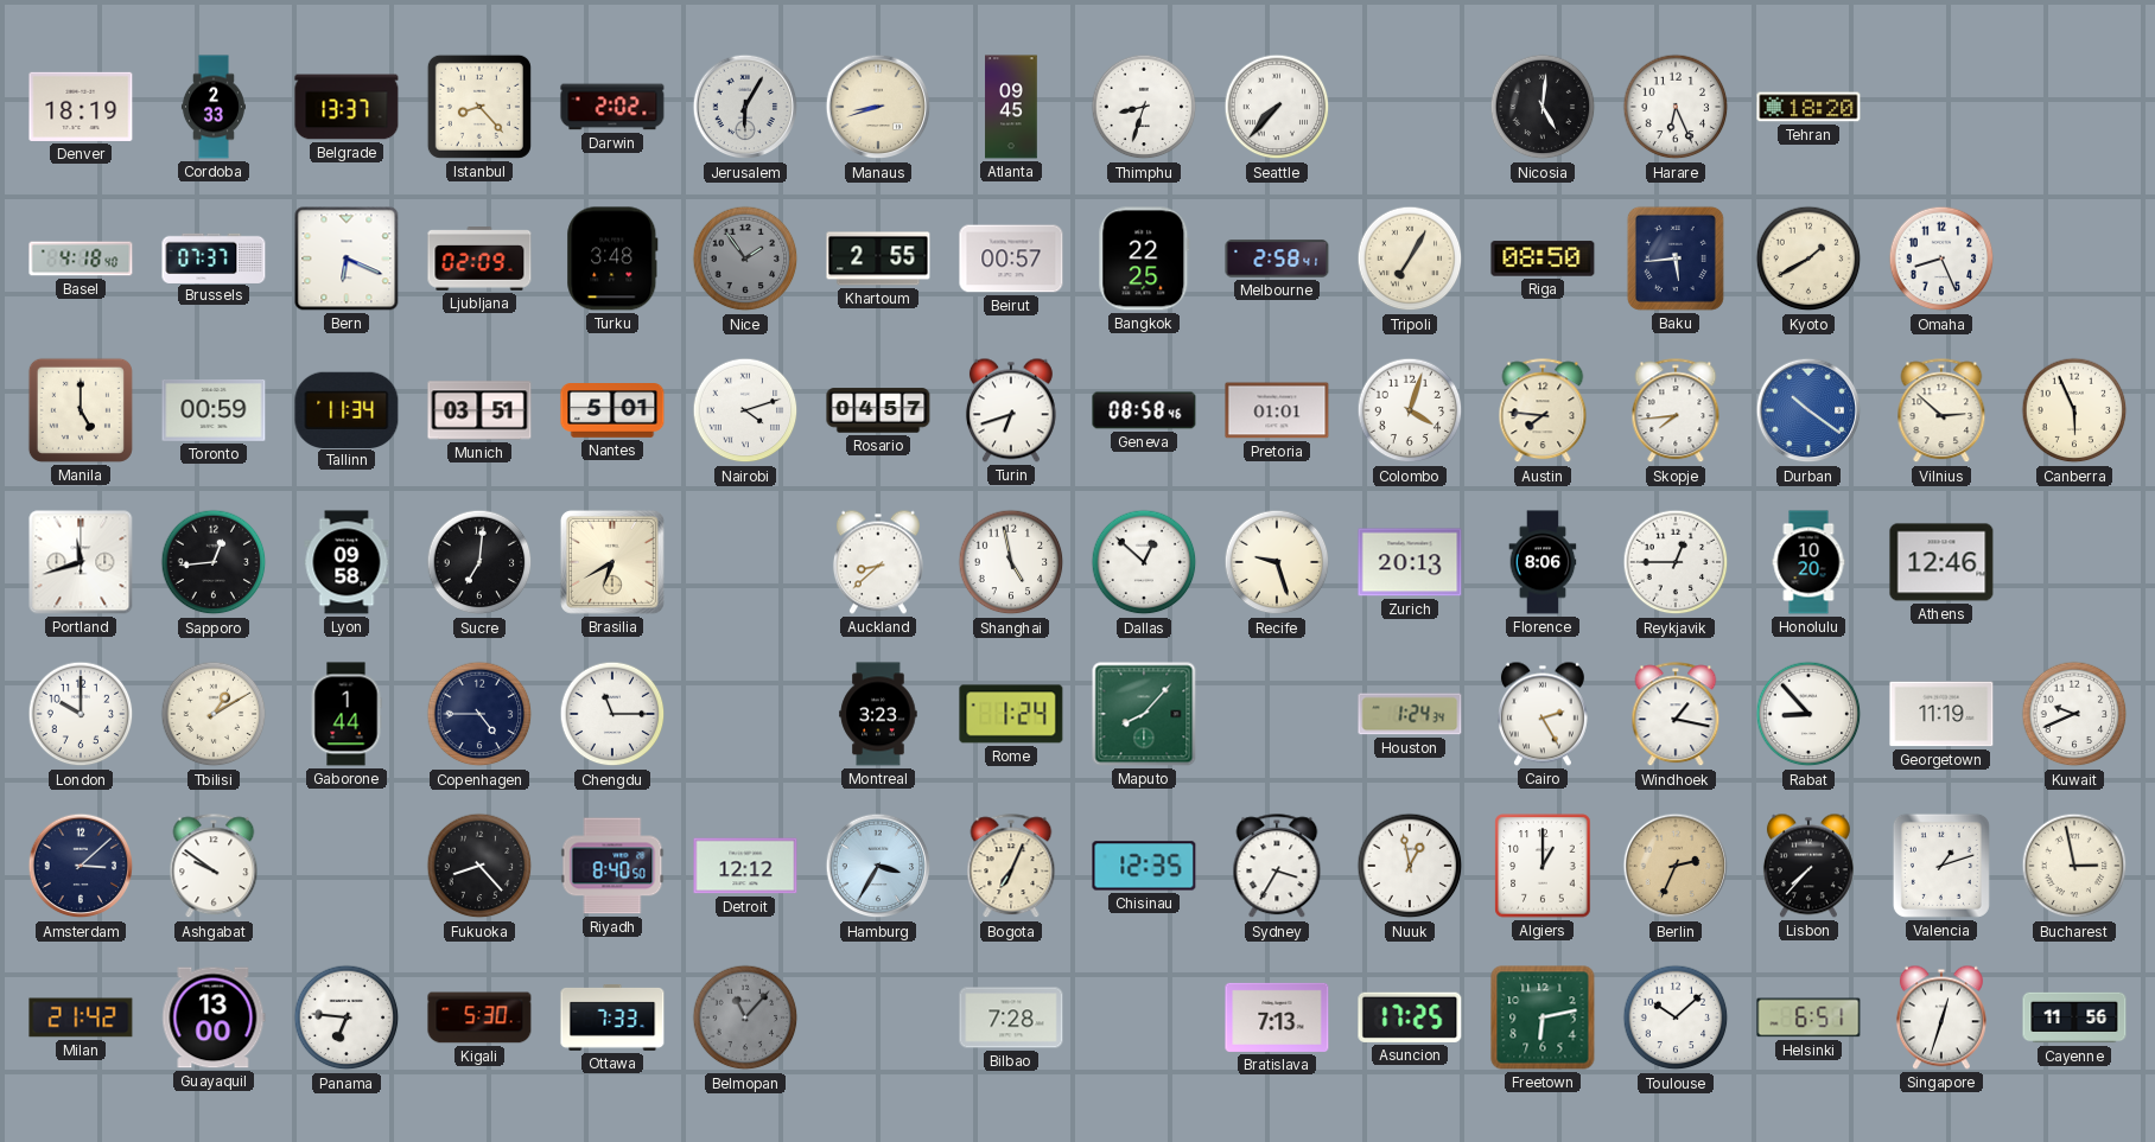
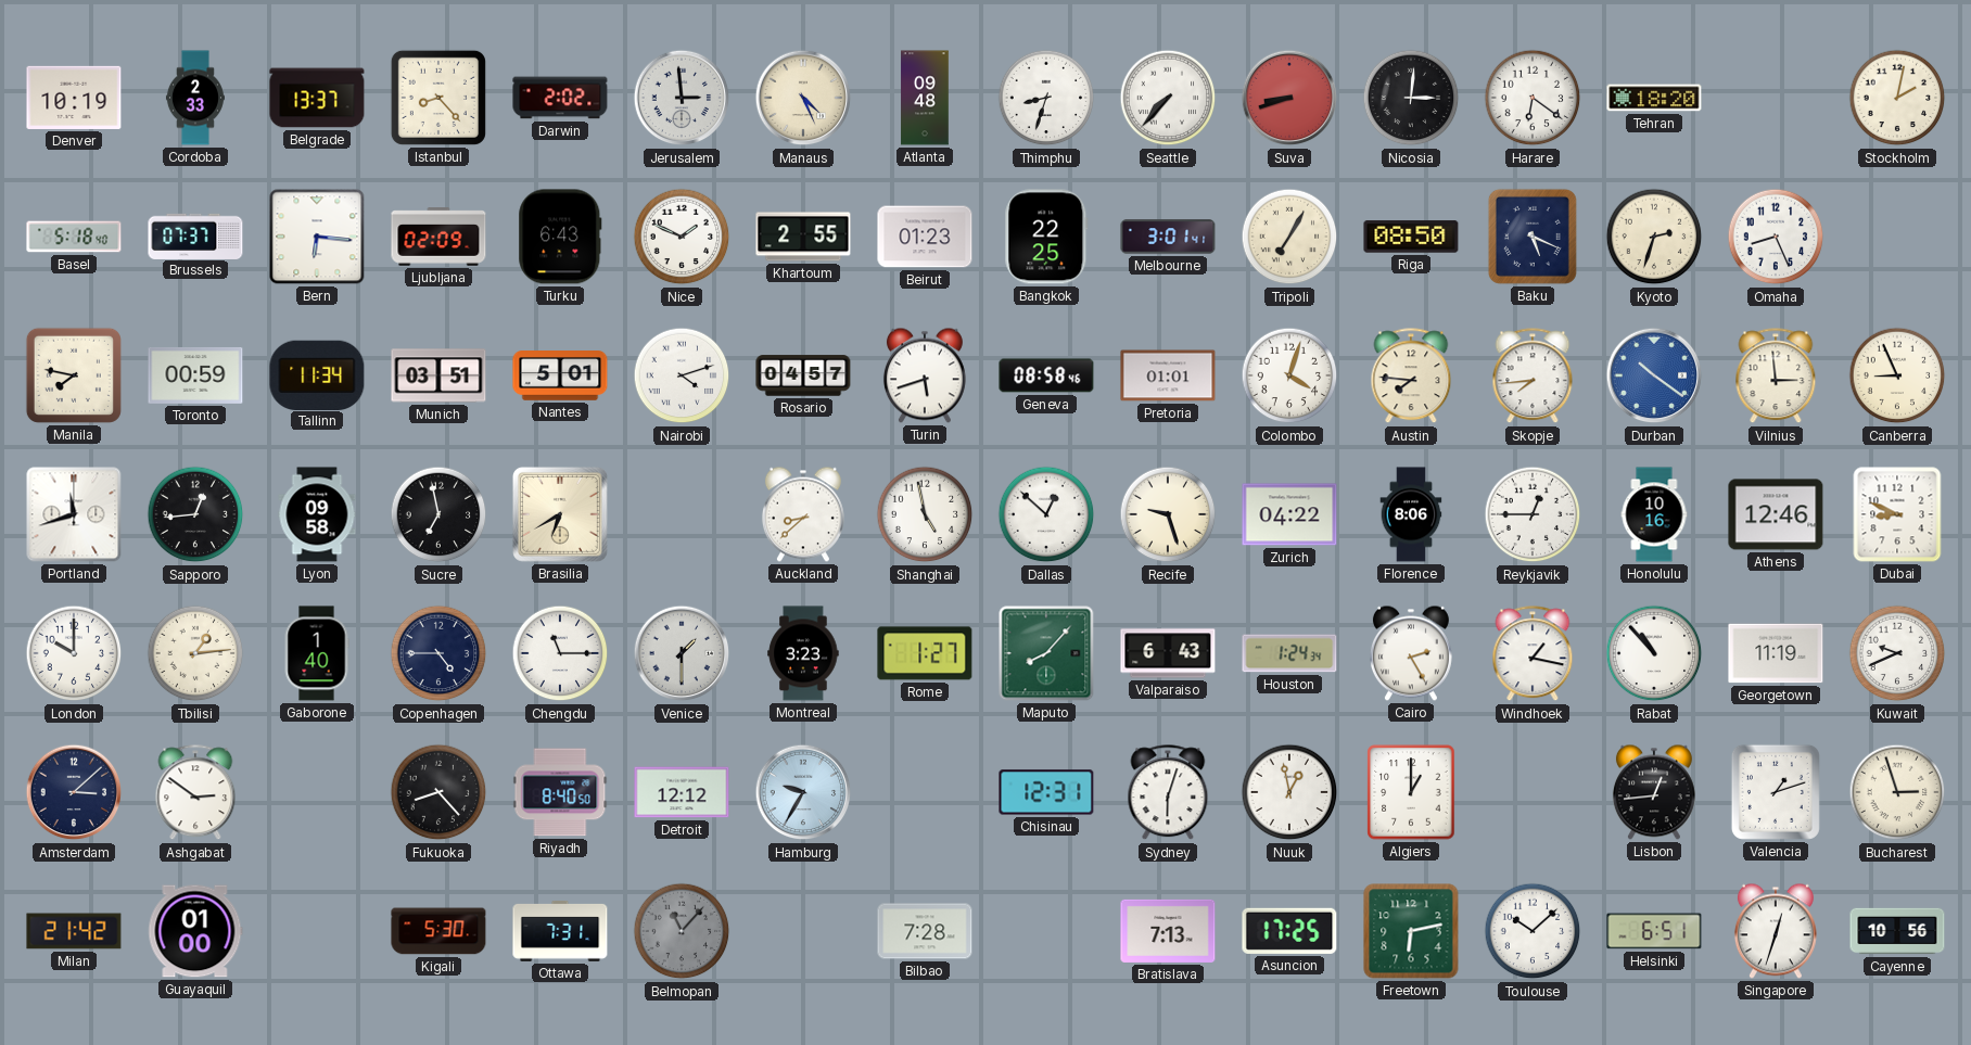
Denver: 18:19 -> 10:19
Jerusalem: 6:05 -> 2:59
Manaus: 8:42 -> 4:26
Atlanta: 09:45 -> 09:48
Suva: none -> 8:42
Nicosia: 5:01 -> 3:01
Harare: 6:26 -> 6:21
Stockholm: none -> 2:02
Basel: 4:18 -> 5:18
Bern: 6:19 -> 6:16
Turku: 3:48 -> 6:43
Nice: 1:54 -> 1:49
Nice dial: grey -> white
Beirut: 00:57 -> 01:23
Melbourne: 2:58 -> 3:01
Baku: 5:44 -> 5:19
Kyoto: 1:40 -> 2:33
Manila: 5:00 -> 7:47
Turin: 6:42 -> 5:42
Vilnius: 2:52 -> 2:59
Canberra: 5:56 -> 8:56
Sucre: 7:01 -> 6:58
Zurich: 20:13 -> 04:22
Honolulu: 10:20 -> 10:16
Dubai: none -> 8:49
Tbilisi: 1:10 -> 1:14
Gaborone: 1:44 -> 1:40
Venice: none -> 1:30
Rome: 1:24 -> 1:27
Valparaiso: none -> 6:43
Rabat: 8:53 -> 10:53
Ashgabat: 9:51 -> 2:51
Hamburg: 3:35 -> 9:35
Bogota: 7:04 -> none
Chisinau: 12:35 -> 12:31
Sydney: 3:35 -> 6:03
Berlin: 2:34 -> none
Lisbon: 7:37 -> 12:44
Bucharest: 2:58 -> 2:57
Guayaquil: 13:00 -> 01:00
Panama: 6:46 -> none
Ottawa: 7:33 -> 7:31
Cayenne: 11:56 -> 10:56
